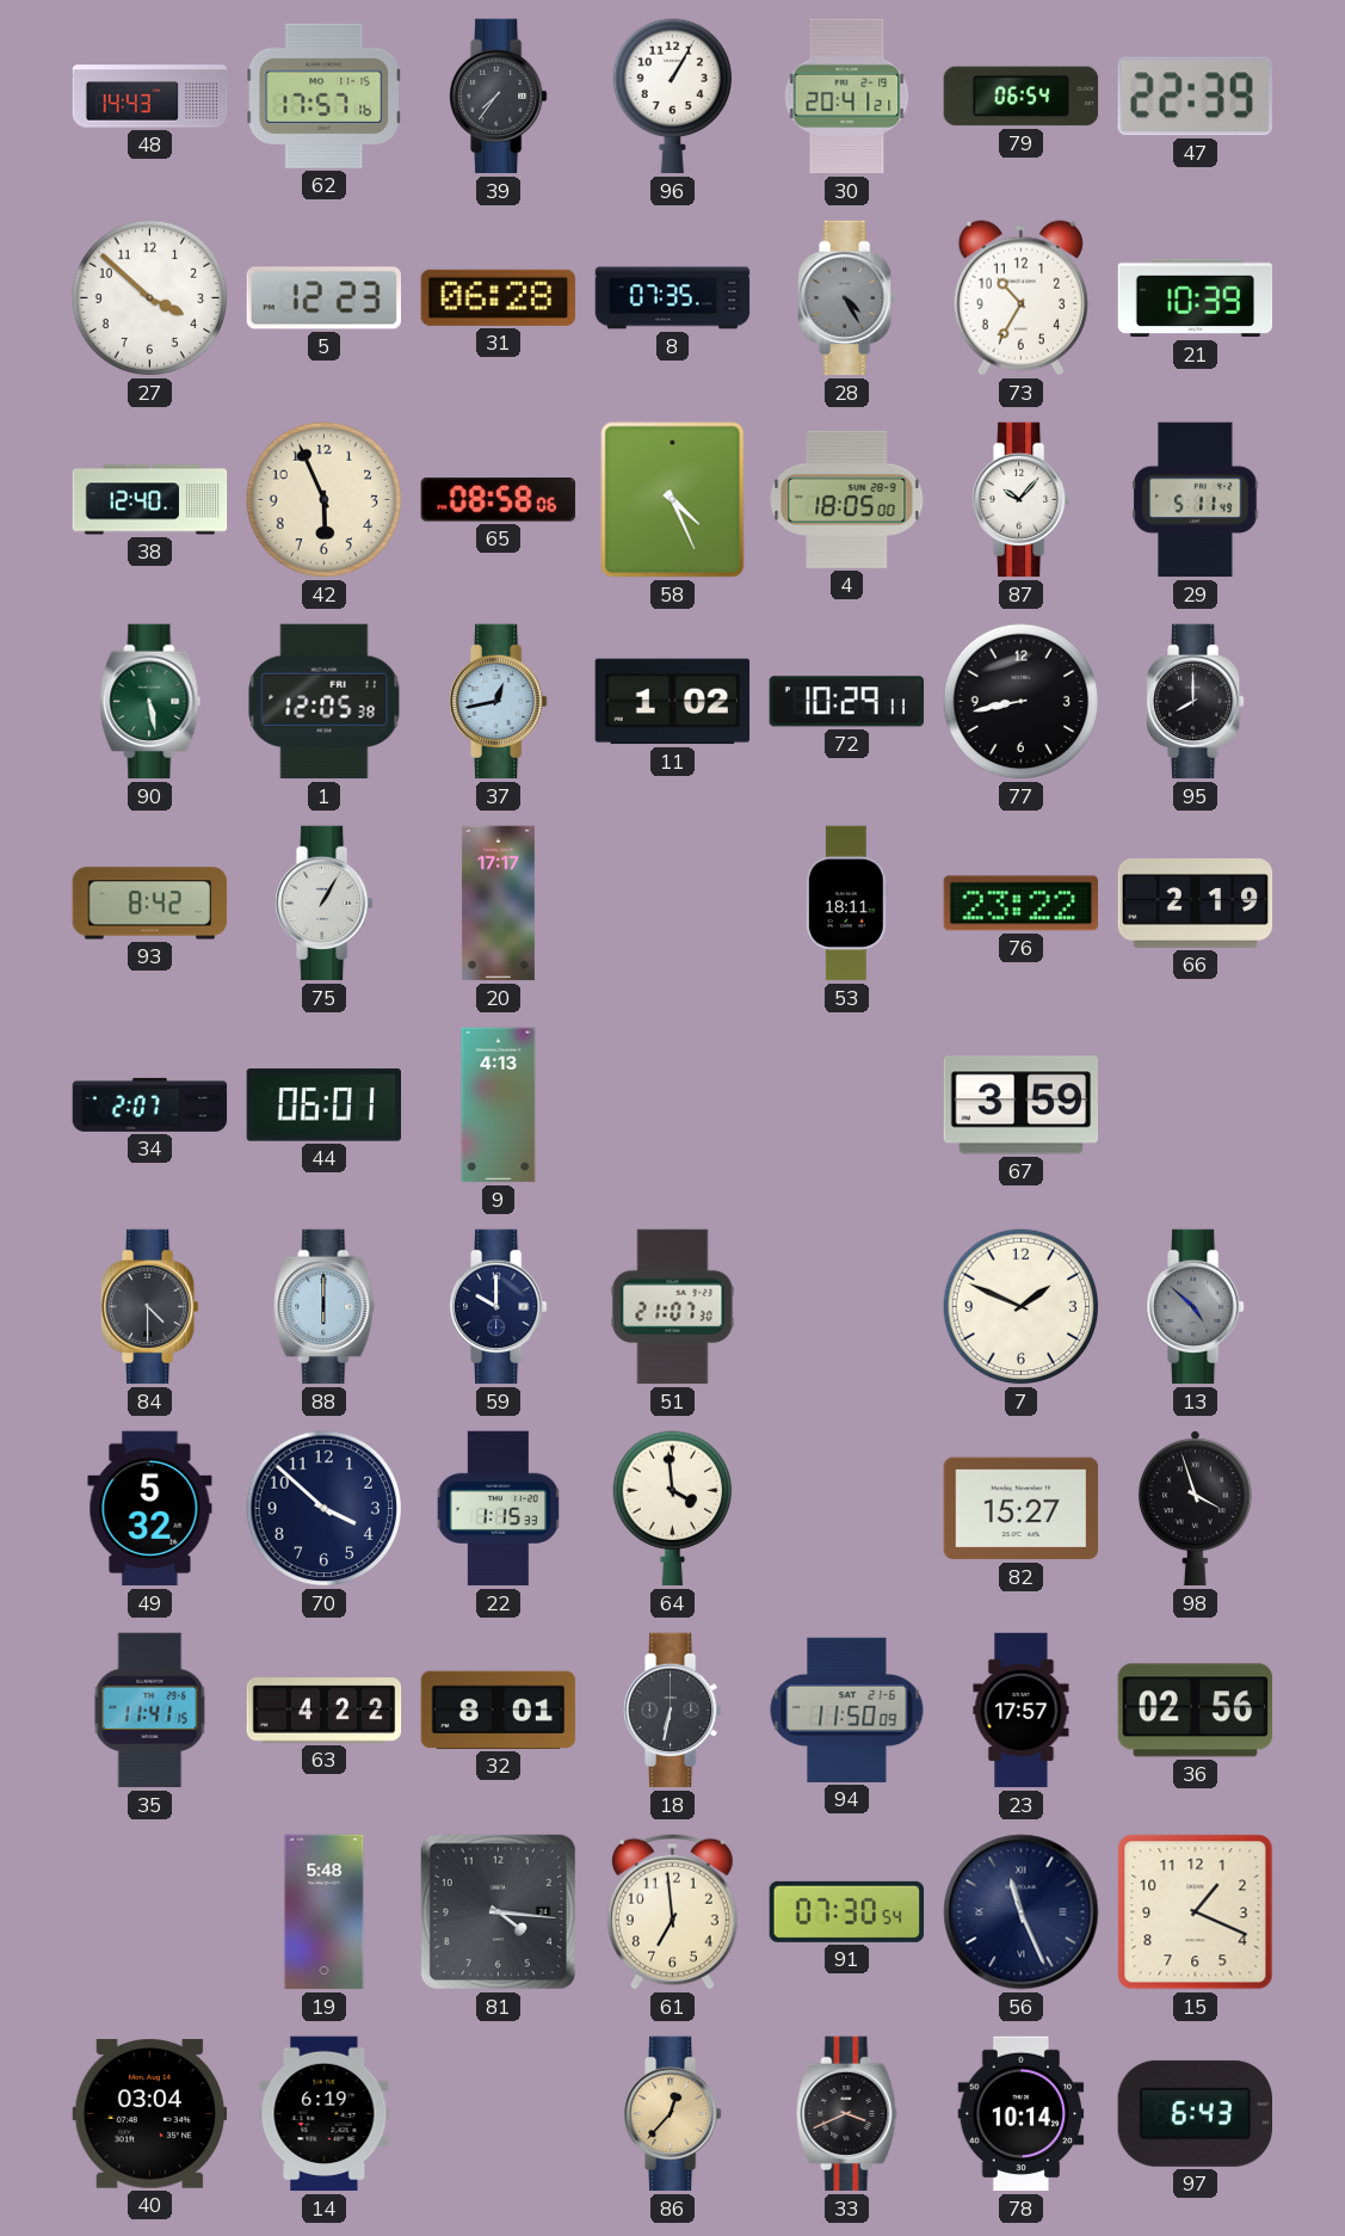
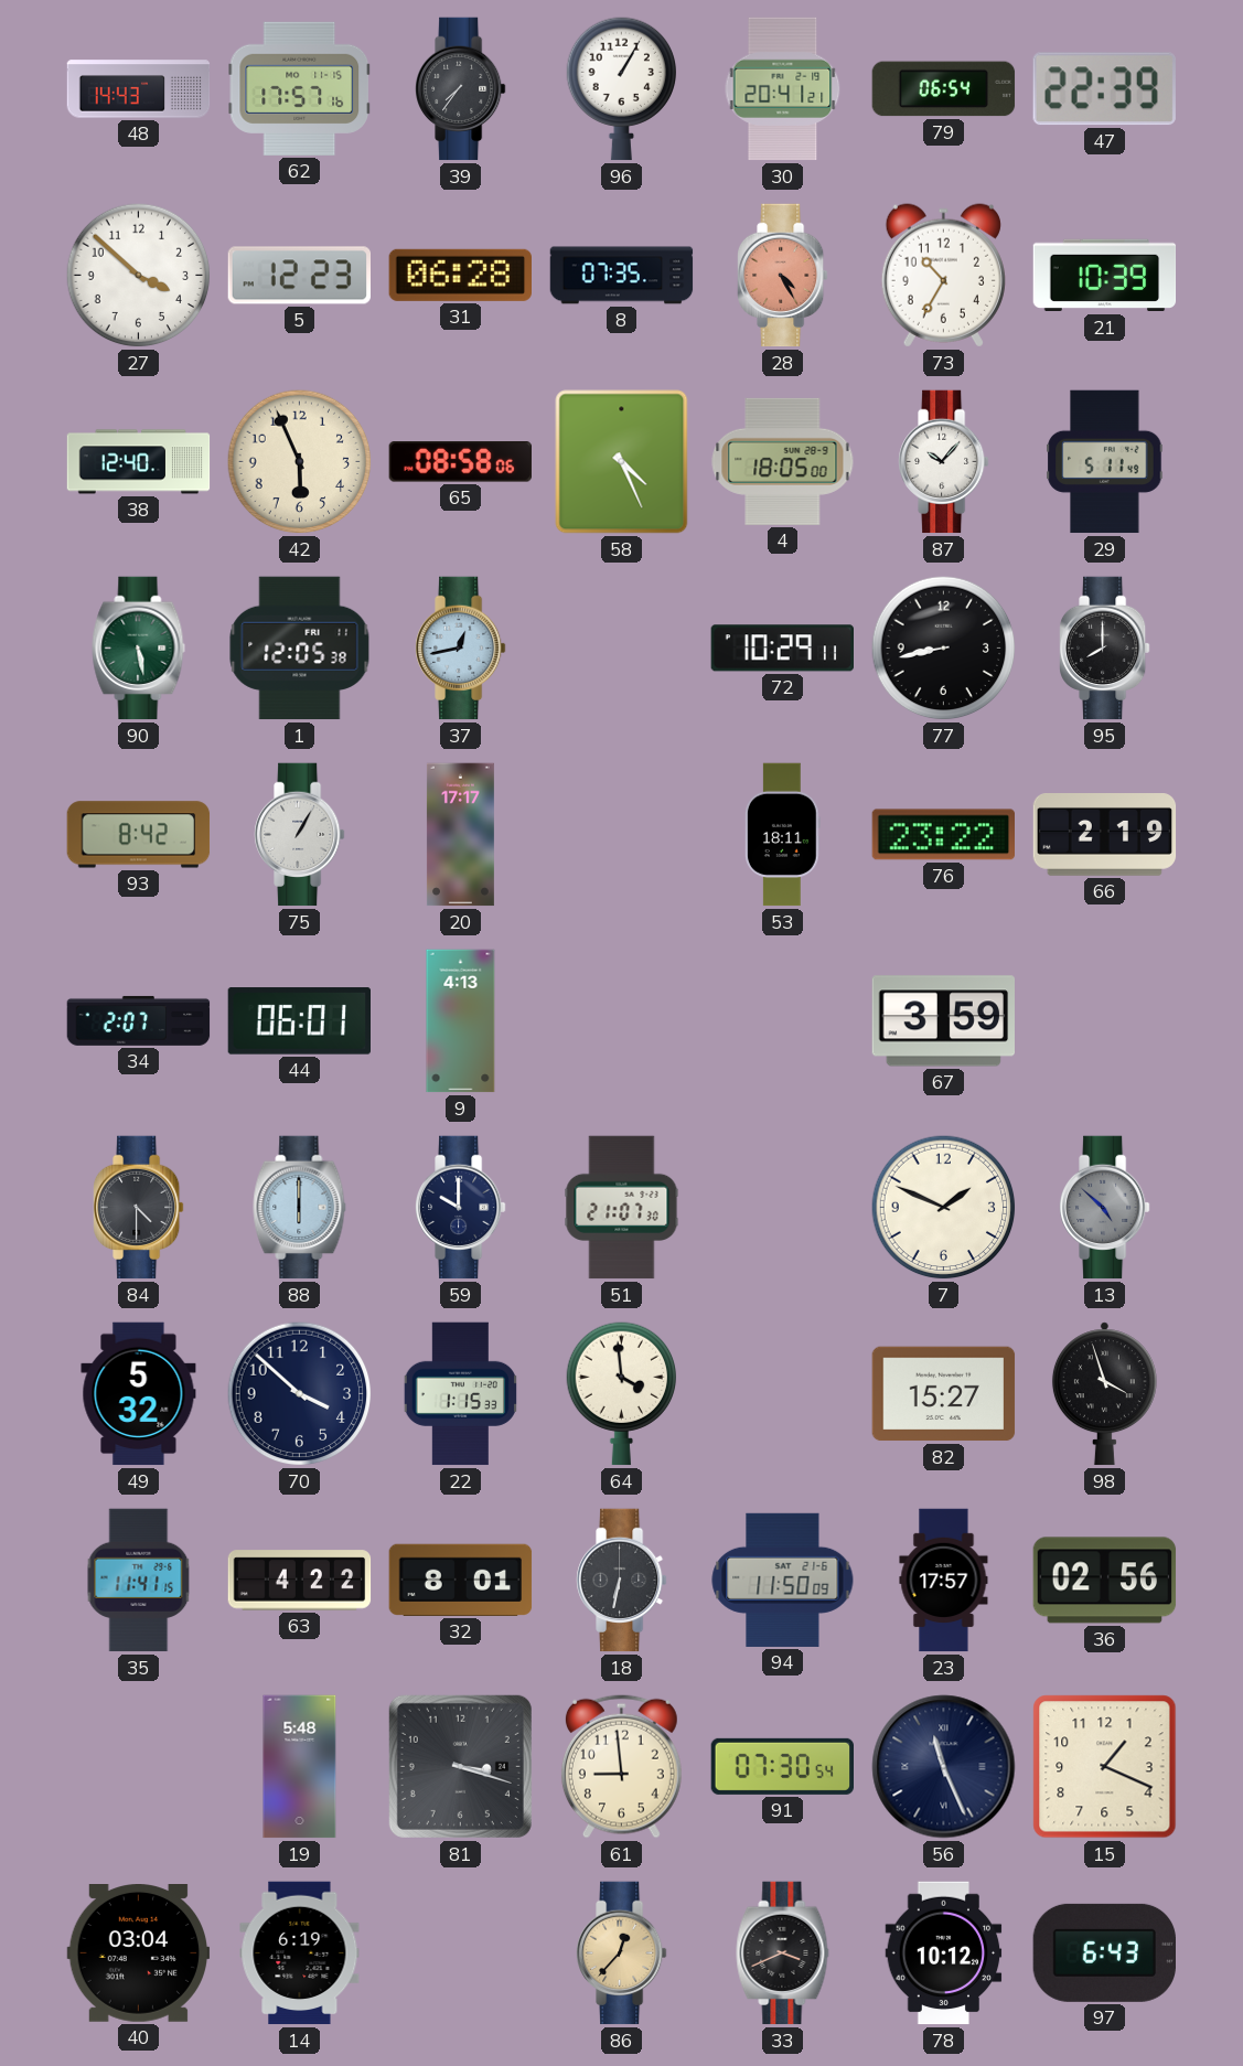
28 dial: grey -> salmon
11: 1:02 -> none
81: 4:16 -> 3:18
61: 6:59 -> 8:59
78: 10:14 -> 10:12
